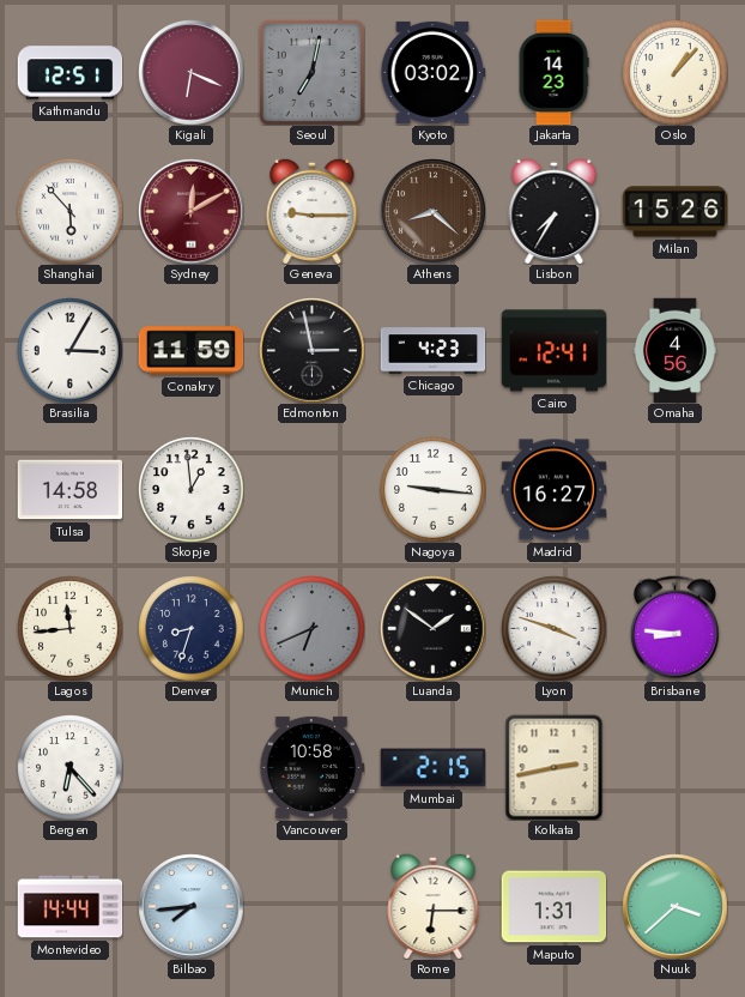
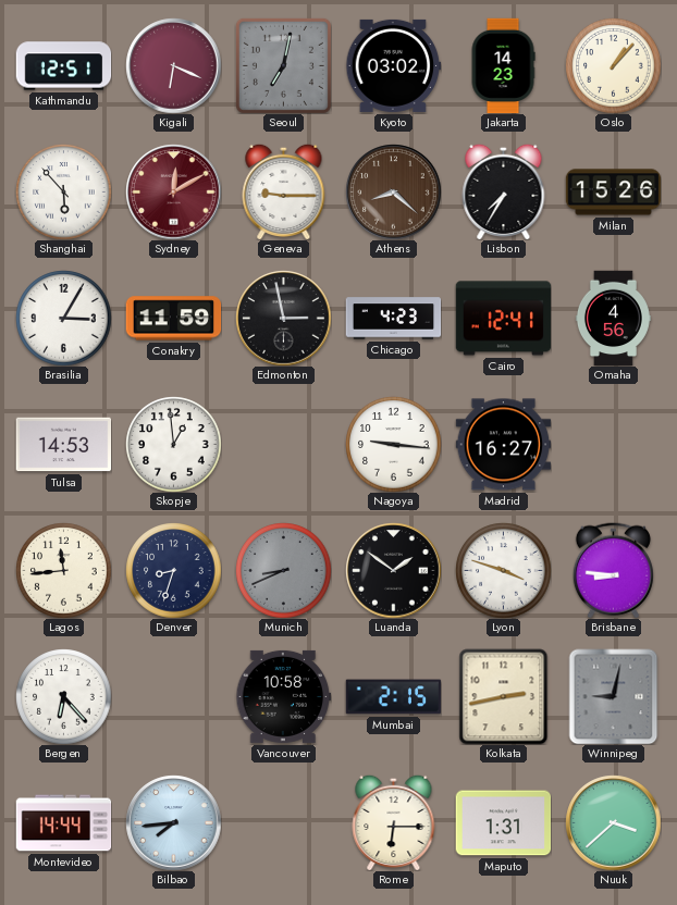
Tulsa: 14:58 -> 14:53
Munich: 6:41 -> 8:41
Winnipeg: none -> 9:02
